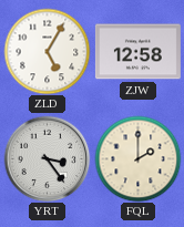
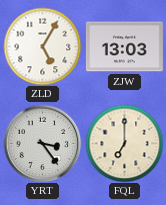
ZJW: 12:58 -> 13:03
FQL: 2:00 -> 7:00
